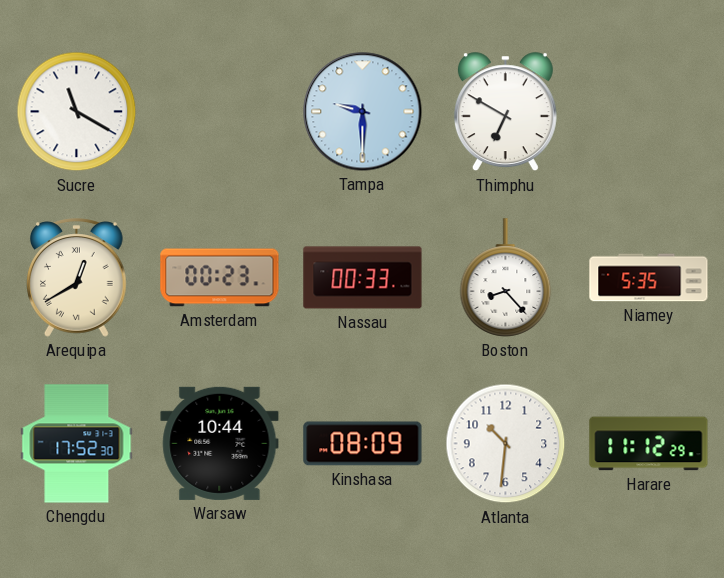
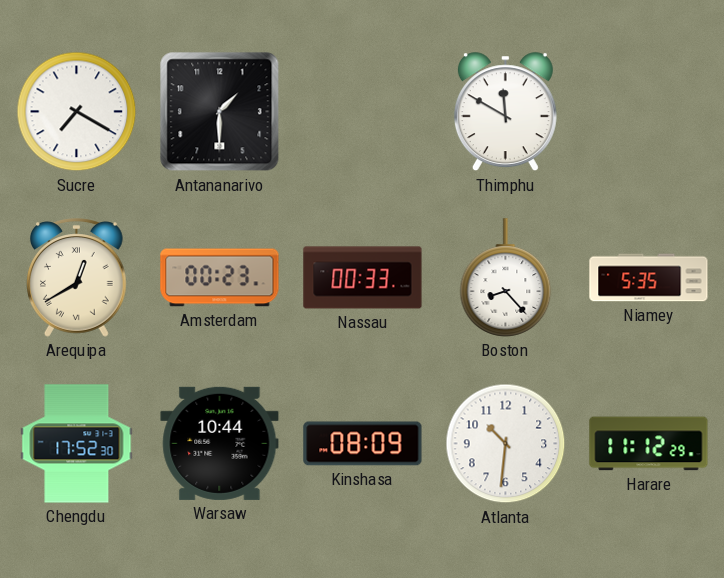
Sucre: 11:20 -> 7:20
Antananarivo: none -> 1:30
Tampa: 9:30 -> none
Thimphu: 6:50 -> 11:50
